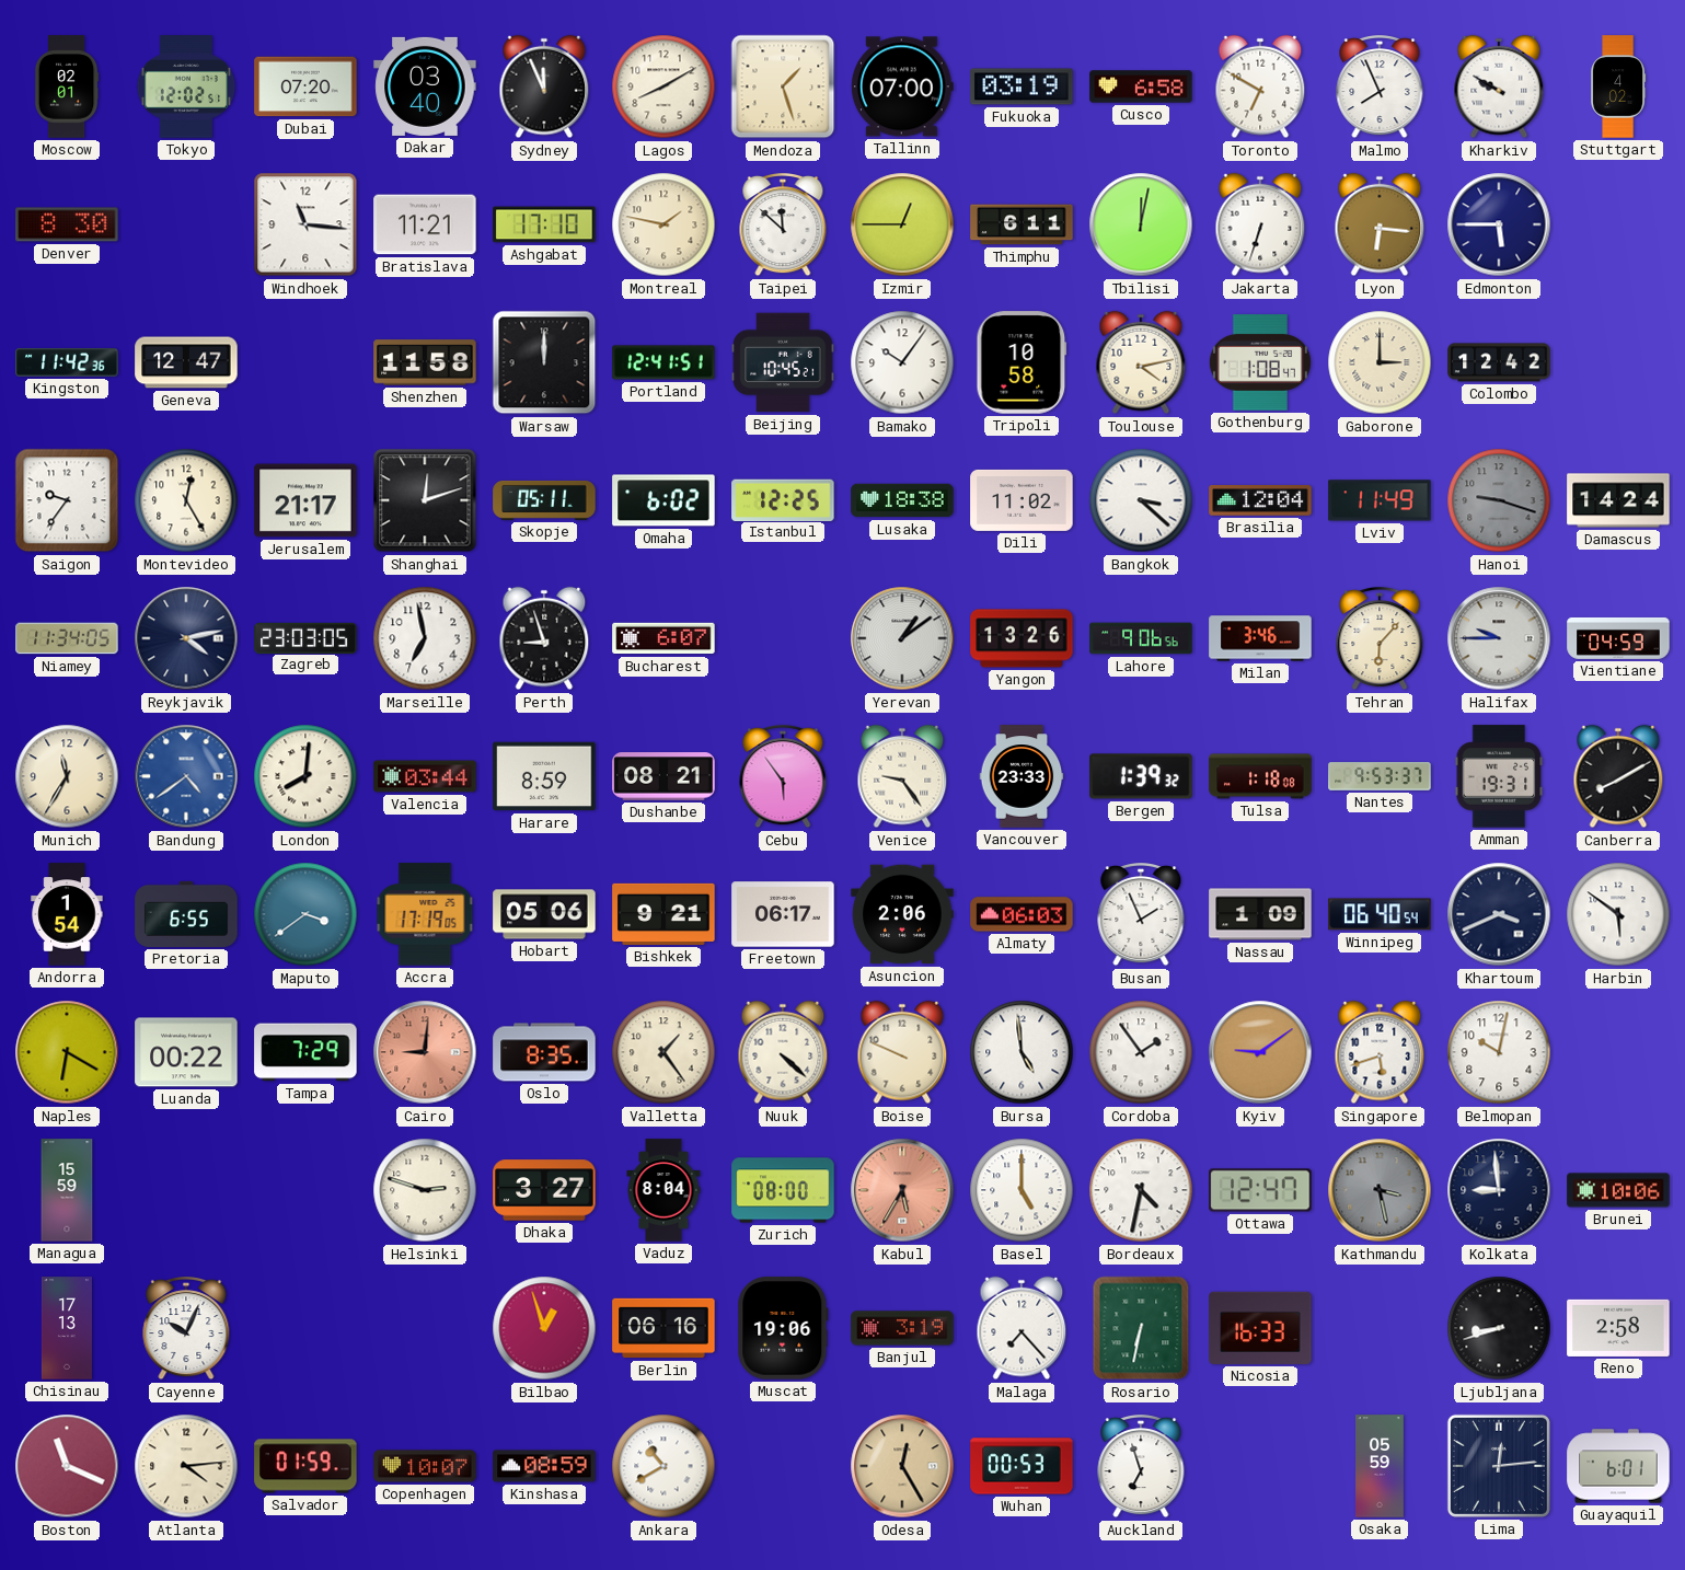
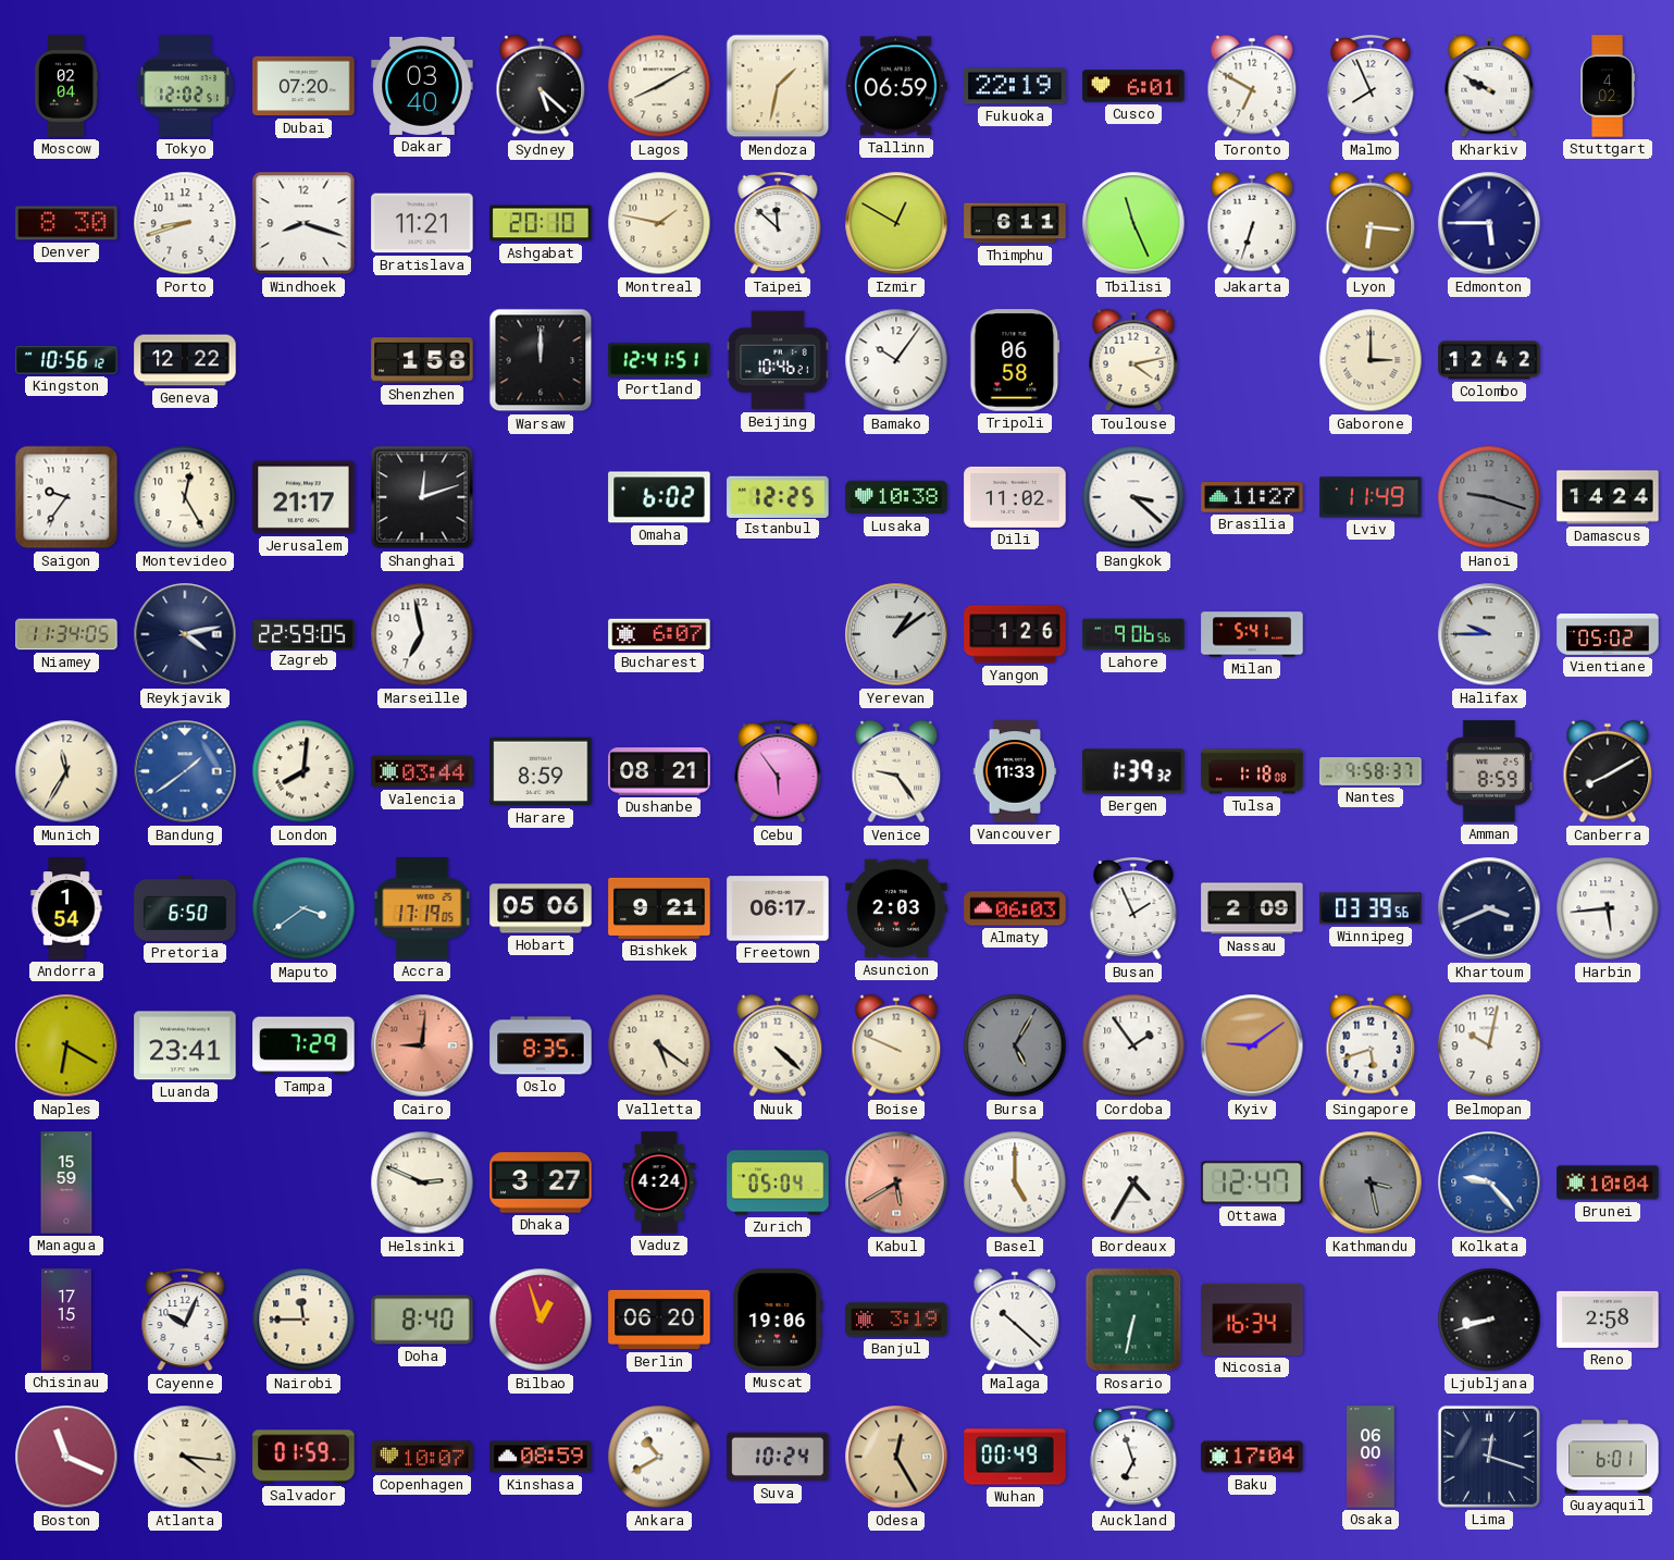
Moscow: 02:01 -> 02:04
Sydney: 11:56 -> 5:22
Mendoza: 1:27 -> 1:32
Tallinn: 07:00 -> 06:59
Fukuoka: 03:19 -> 22:19
Cusco: 6:58 -> 6:01
Porto: none -> 8:42
Windhoek: 11:16 -> 8:18
Ashgabat: 17:10 -> 20:10
Izmir: 12:45 -> 12:50
Tbilisi: 12:02 -> 11:26
Kingston: 11:42 -> 10:56
Geneva: 12:47 -> 12:22
Shenzhen: 11:58 -> 1:58
Beijing: 10:45 -> 10:46
Tripoli: 10:58 -> 06:58
Gothenburg: 1:08 -> none
Skopje: 05:11 -> none
Lusaka: 18:38 -> 10:38
Brasilia: 12:04 -> 11:27
Zagreb: 23:03 -> 22:59
Perth: 8:57 -> none
Yangon: 13:26 -> 1:26
Milan: 3:46 -> 5:41
Tehran: 6:07 -> none
Vientiane: 04:59 -> 05:02
Bandung: 4:39 -> 1:39
Vancouver: 23:33 -> 11:33
Nantes: 9:53 -> 9:58
Amman: 19:31 -> 8:59
Pretoria: 6:55 -> 6:50
Asuncion: 2:06 -> 2:03
Nassau: 1:09 -> 2:09
Winnipeg: 06:40 -> 03:39
Harbin: 5:51 -> 5:44
Luanda: 00:22 -> 23:41
Valletta: 1:24 -> 5:21
Bursa: 4:59 -> 5:05
Bursa dial: white -> grey
Helsinki: 2:48 -> 2:49
Vaduz: 8:04 -> 4:24
Zurich: 08:00 -> 05:04
Kabul: 5:35 -> 5:40
Bordeaux: 4:32 -> 4:35
Kolkata: 8:59 -> 9:23
Kolkata dial: navy -> blue
Brunei: 10:06 -> 10:04
Chisinau: 17:13 -> 17:15
Nairobi: none -> 11:45
Doha: none -> 8:40
Berlin: 06:16 -> 06:20
Malaga: 7:23 -> 10:22
Nicosia: 16:33 -> 16:34
Atlanta: 4:14 -> 4:16
Suva: none -> 10:24
Wuhan: 00:53 -> 00:49
Baku: none -> 17:04
Osaka: 05:59 -> 06:00
Lima: 12:14 -> 12:18
